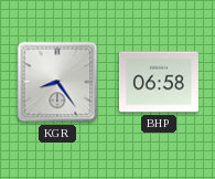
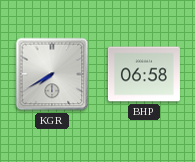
KGR: 8:24 -> 7:40
